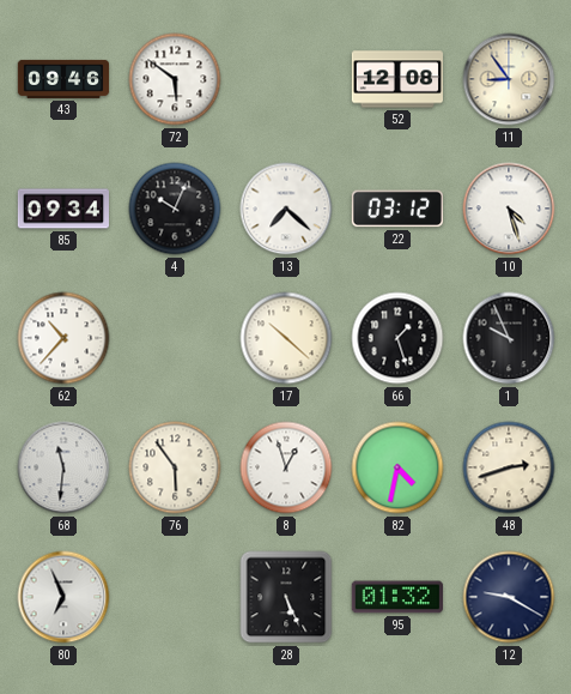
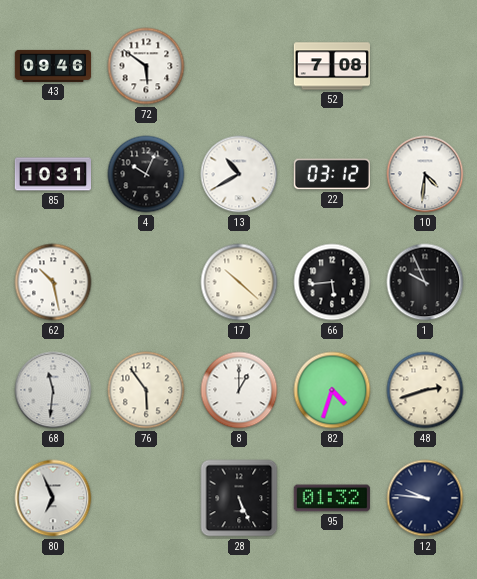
52: 12:08 -> 7:08
11: 8:54 -> none
85: 09:34 -> 10:31
13: 7:22 -> 10:40
10: 4:27 -> 4:31
62: 10:37 -> 10:28
66: 1:27 -> 5:44
8: 12:57 -> 1:00
82: 4:32 -> 4:33
12: 9:20 -> 9:46
